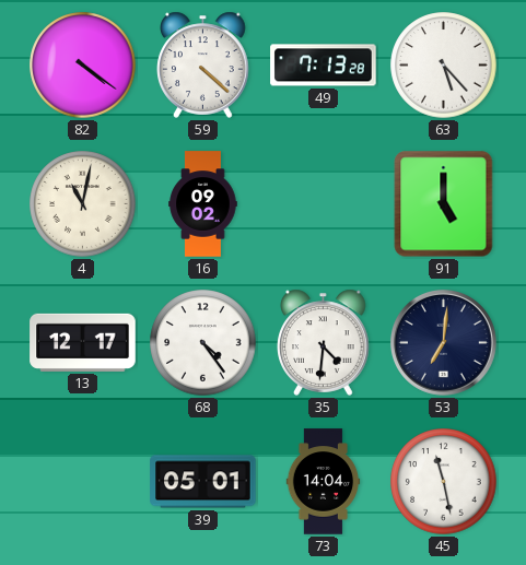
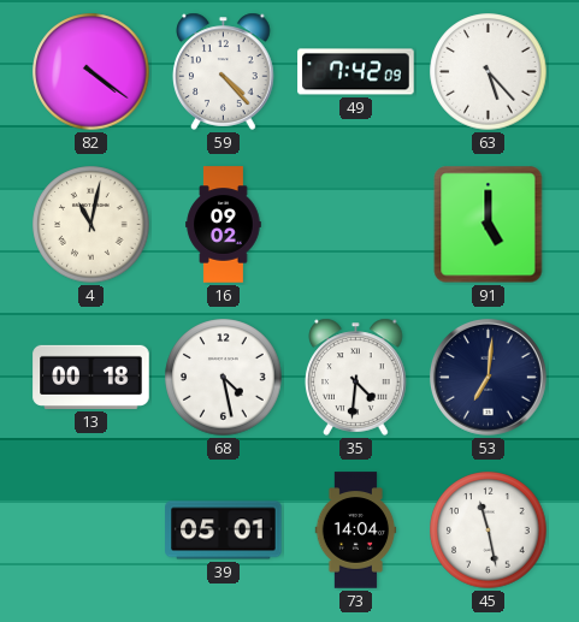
59: 4:22 -> 4:23
49: 7:13 -> 7:42
13: 12:17 -> 00:18
68: 4:24 -> 4:28
